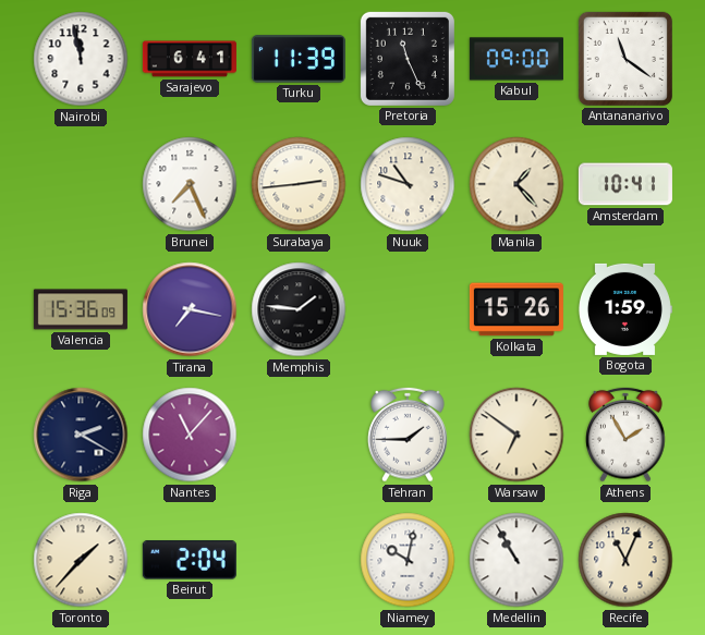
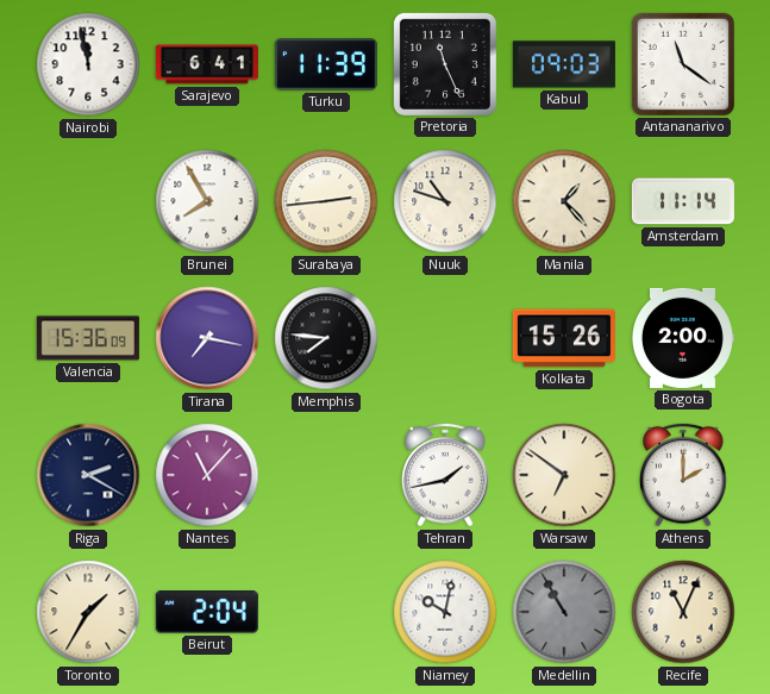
Kabul: 09:00 -> 09:03
Brunei: 7:26 -> 7:55
Amsterdam: 10:41 -> 11:14
Memphis: 1:46 -> 7:46
Bogota: 1:59 -> 2:00
Tehran: 1:45 -> 1:43
Athens: 1:55 -> 2:00
Toronto: 1:37 -> 1:35
Medellin dial: white -> grey
